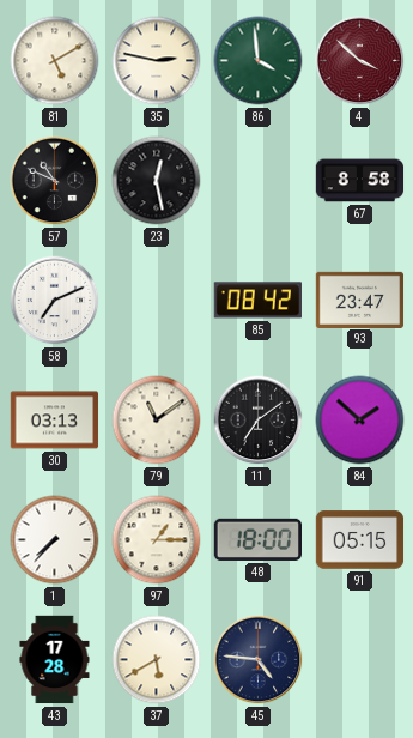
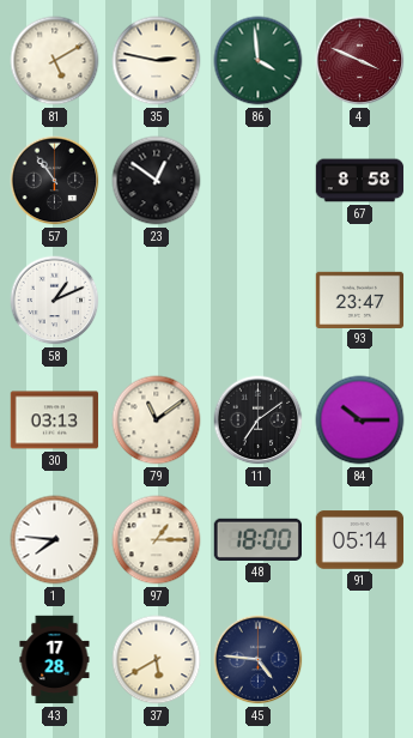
4: 3:52 -> 3:49
57: 10:49 -> 10:54
23: 12:28 -> 12:51
58: 7:11 -> 1:11
85: 08:42 -> none
84: 1:52 -> 10:15
1: 7:37 -> 7:46
91: 05:15 -> 05:14
